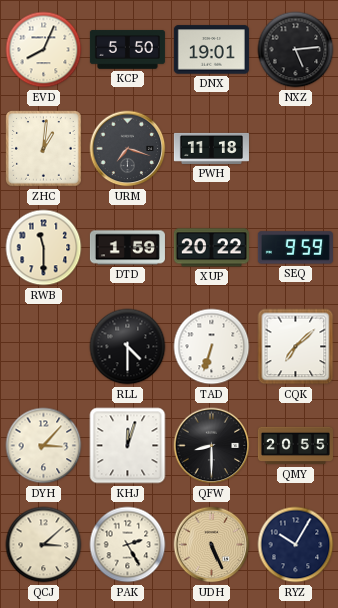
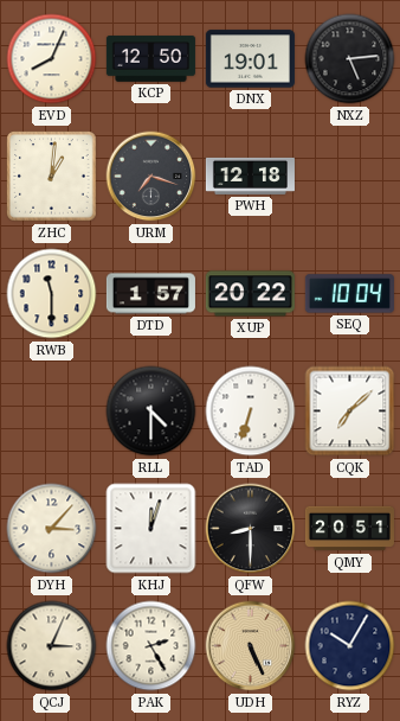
KCP: 5:50 -> 12:50
PWH: 11:18 -> 12:18
DTD: 1:59 -> 1:57
SEQ: 9:59 -> 10:04
QMY: 20:55 -> 20:51
QCJ: 3:08 -> 3:04
